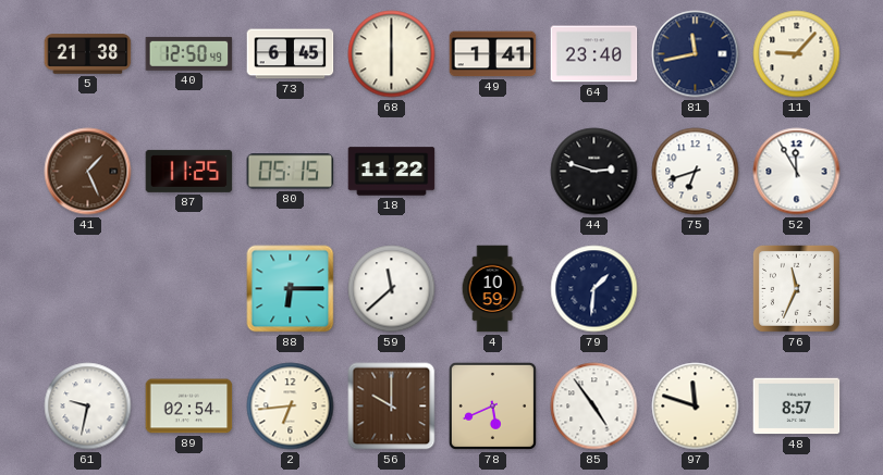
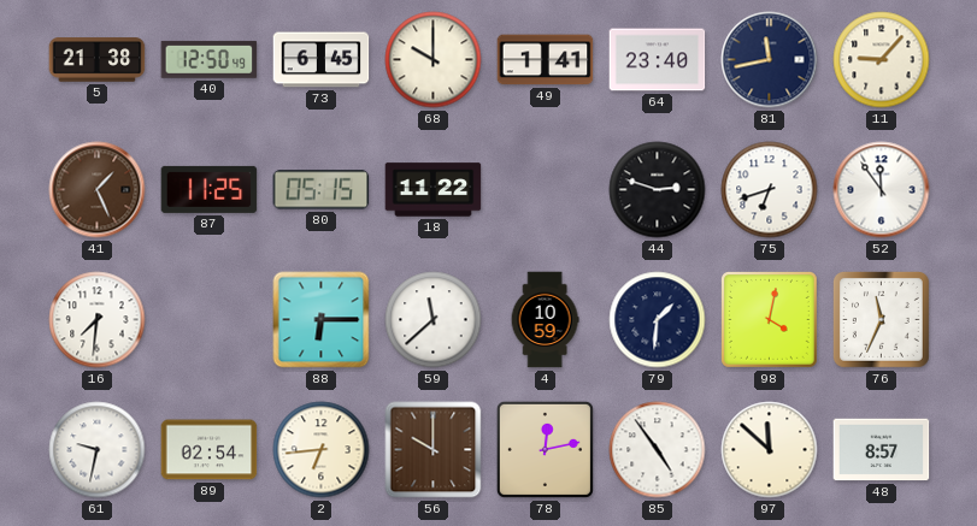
68: 6:00 -> 10:00
52: 11:55 -> 11:54
16: none -> 7:31
98: none -> 4:02
78: 5:41 -> 12:13
97: 11:48 -> 11:52
